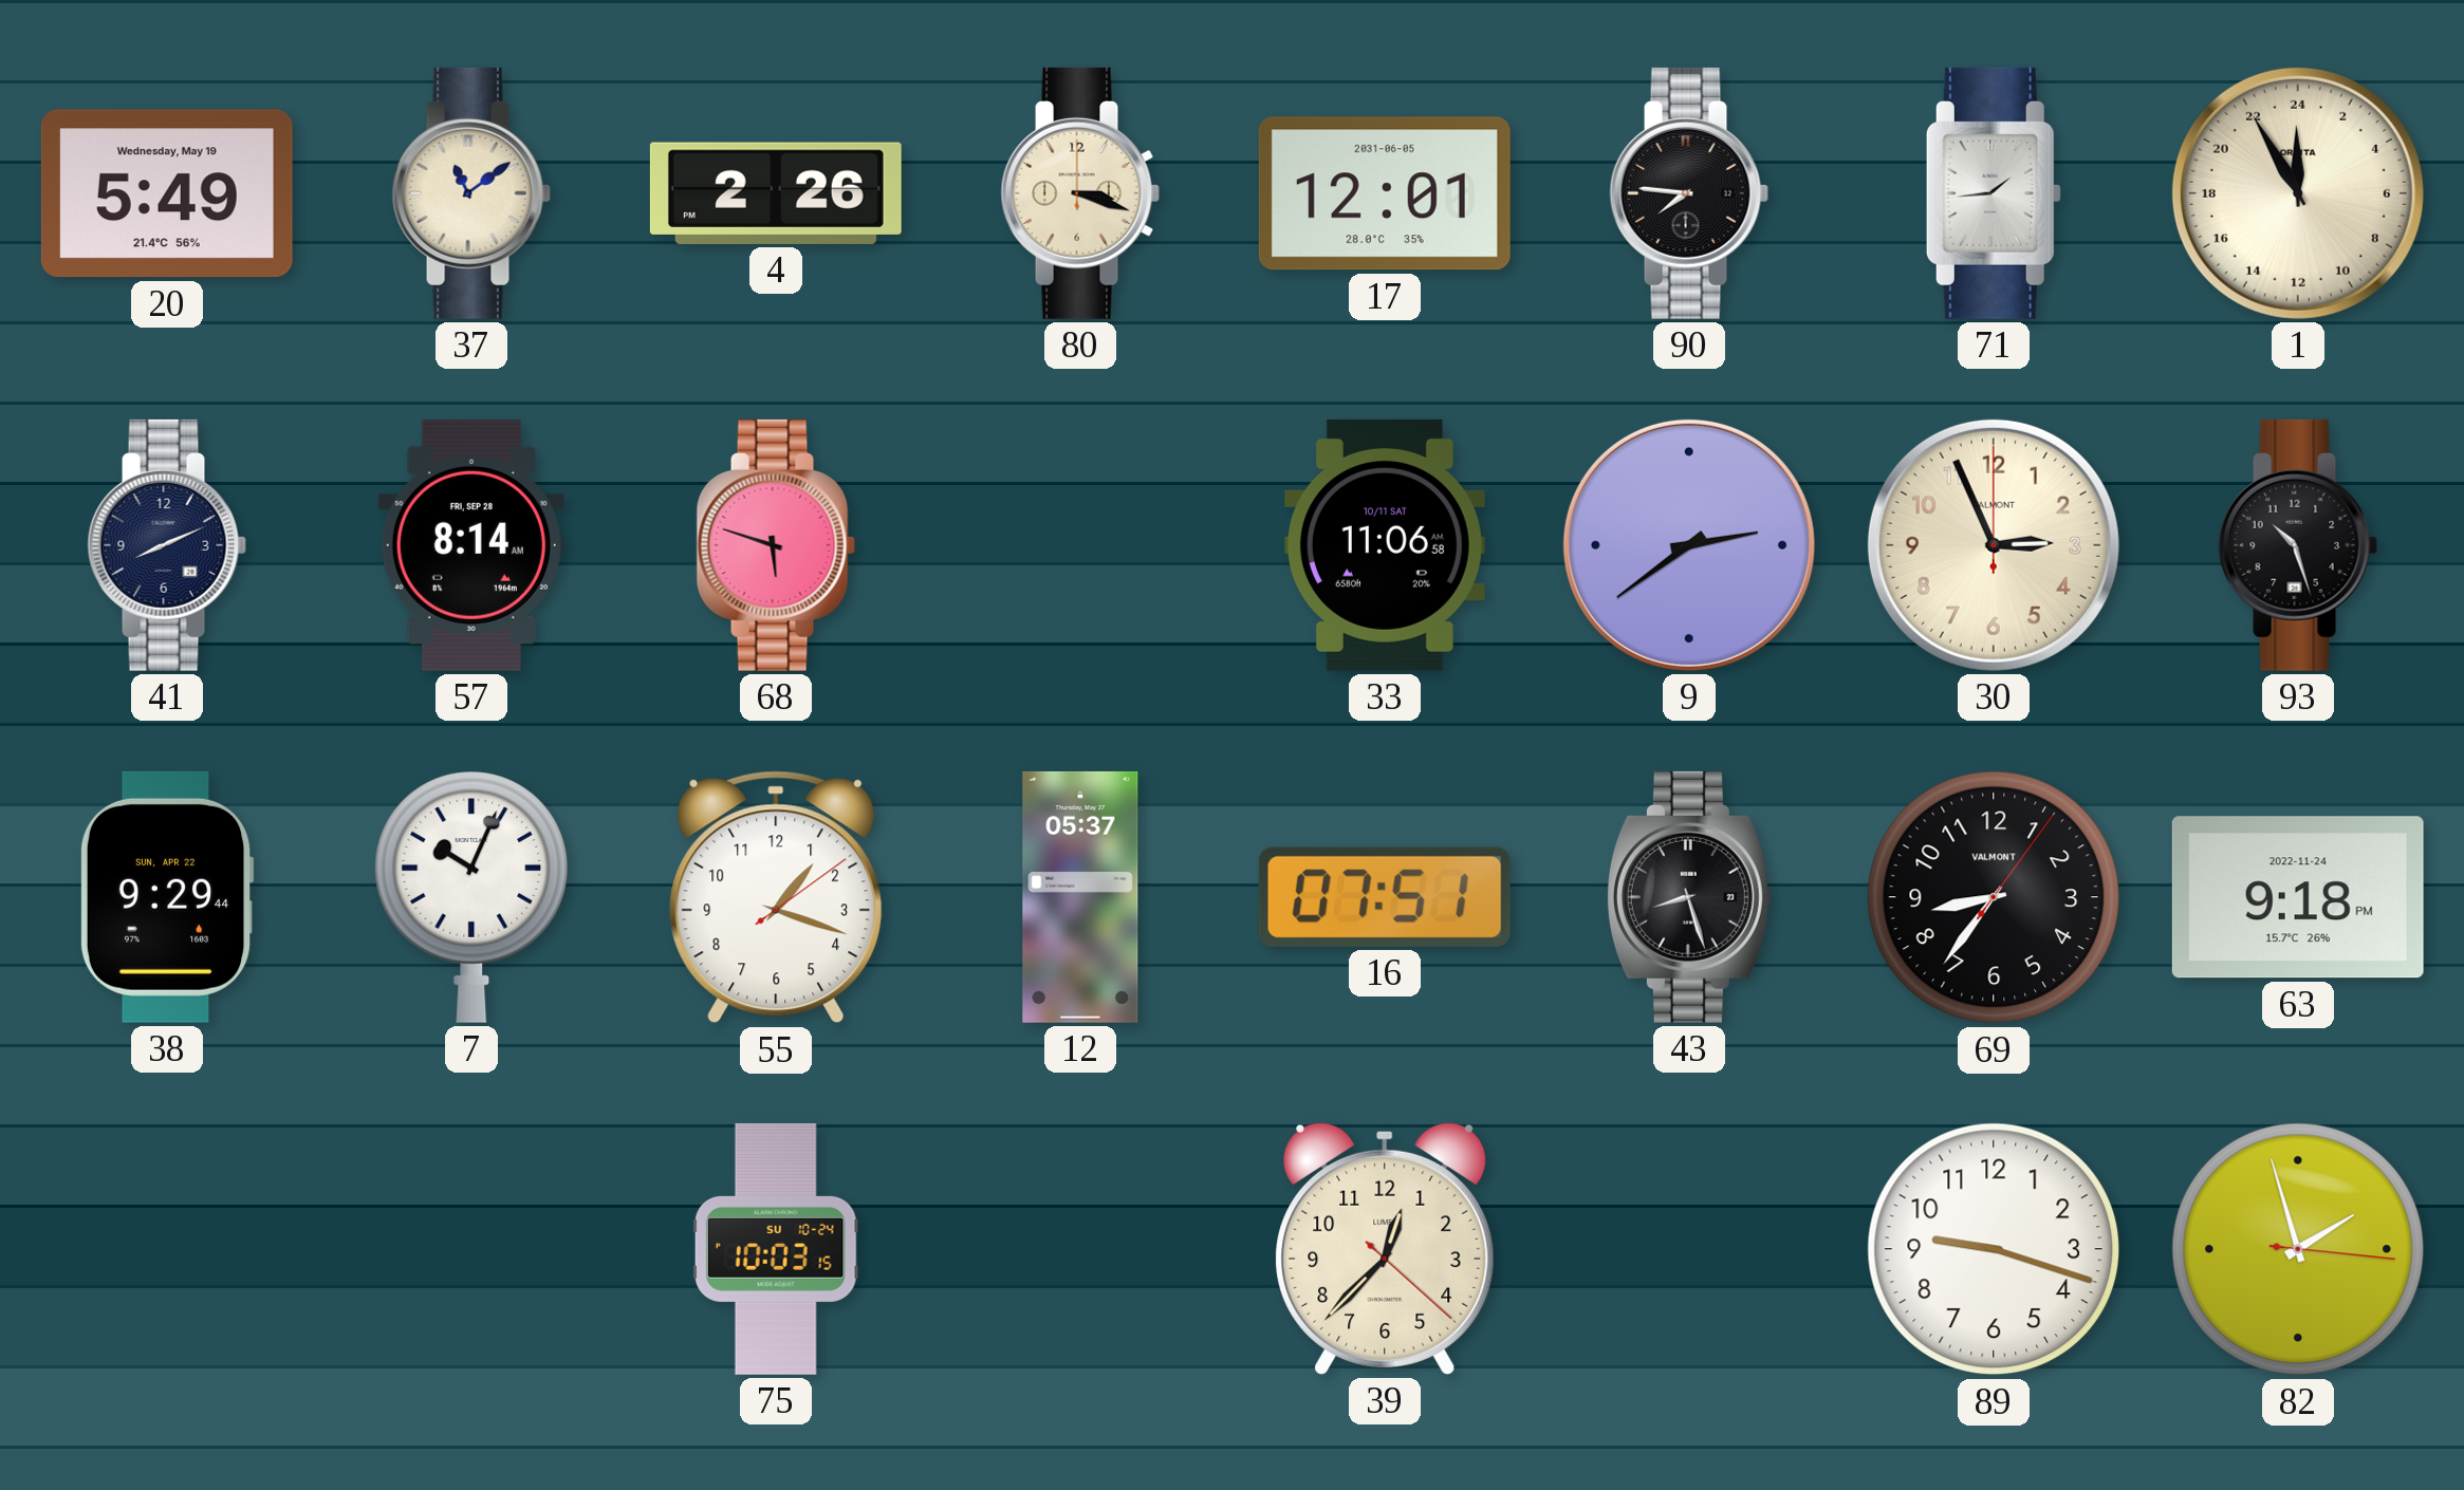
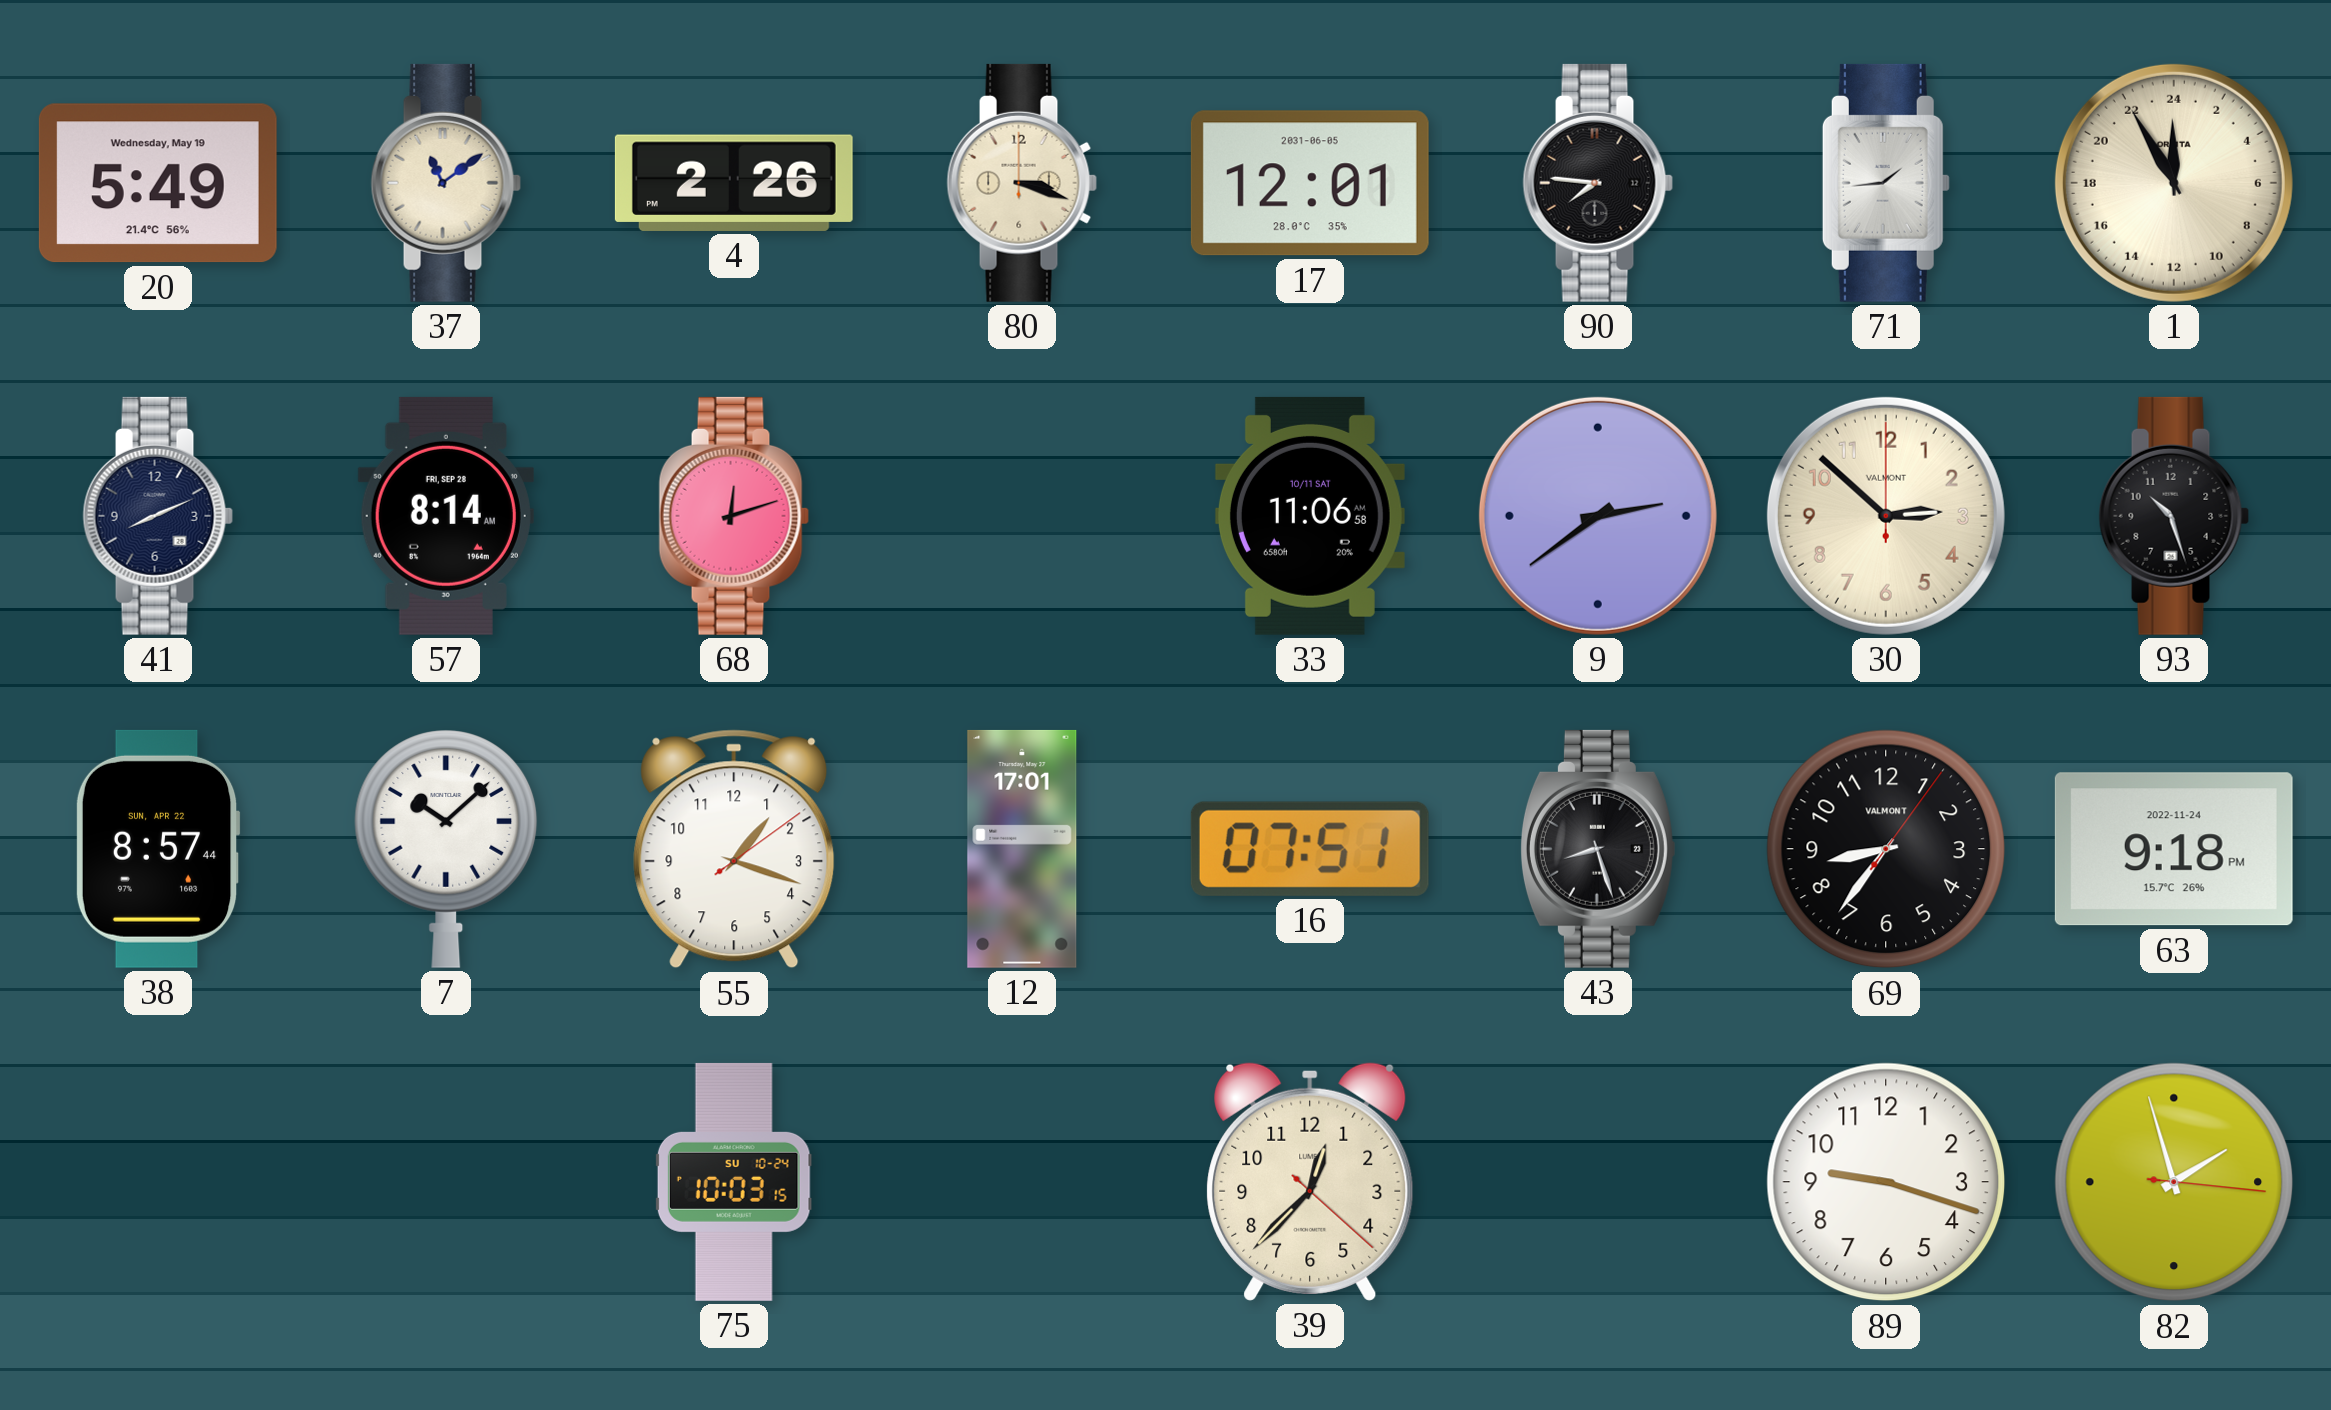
68: 5:48 -> 12:12
30: 2:56 -> 2:52
38: 9:29 -> 8:57
7: 10:04 -> 10:08
12: 05:37 -> 17:01
